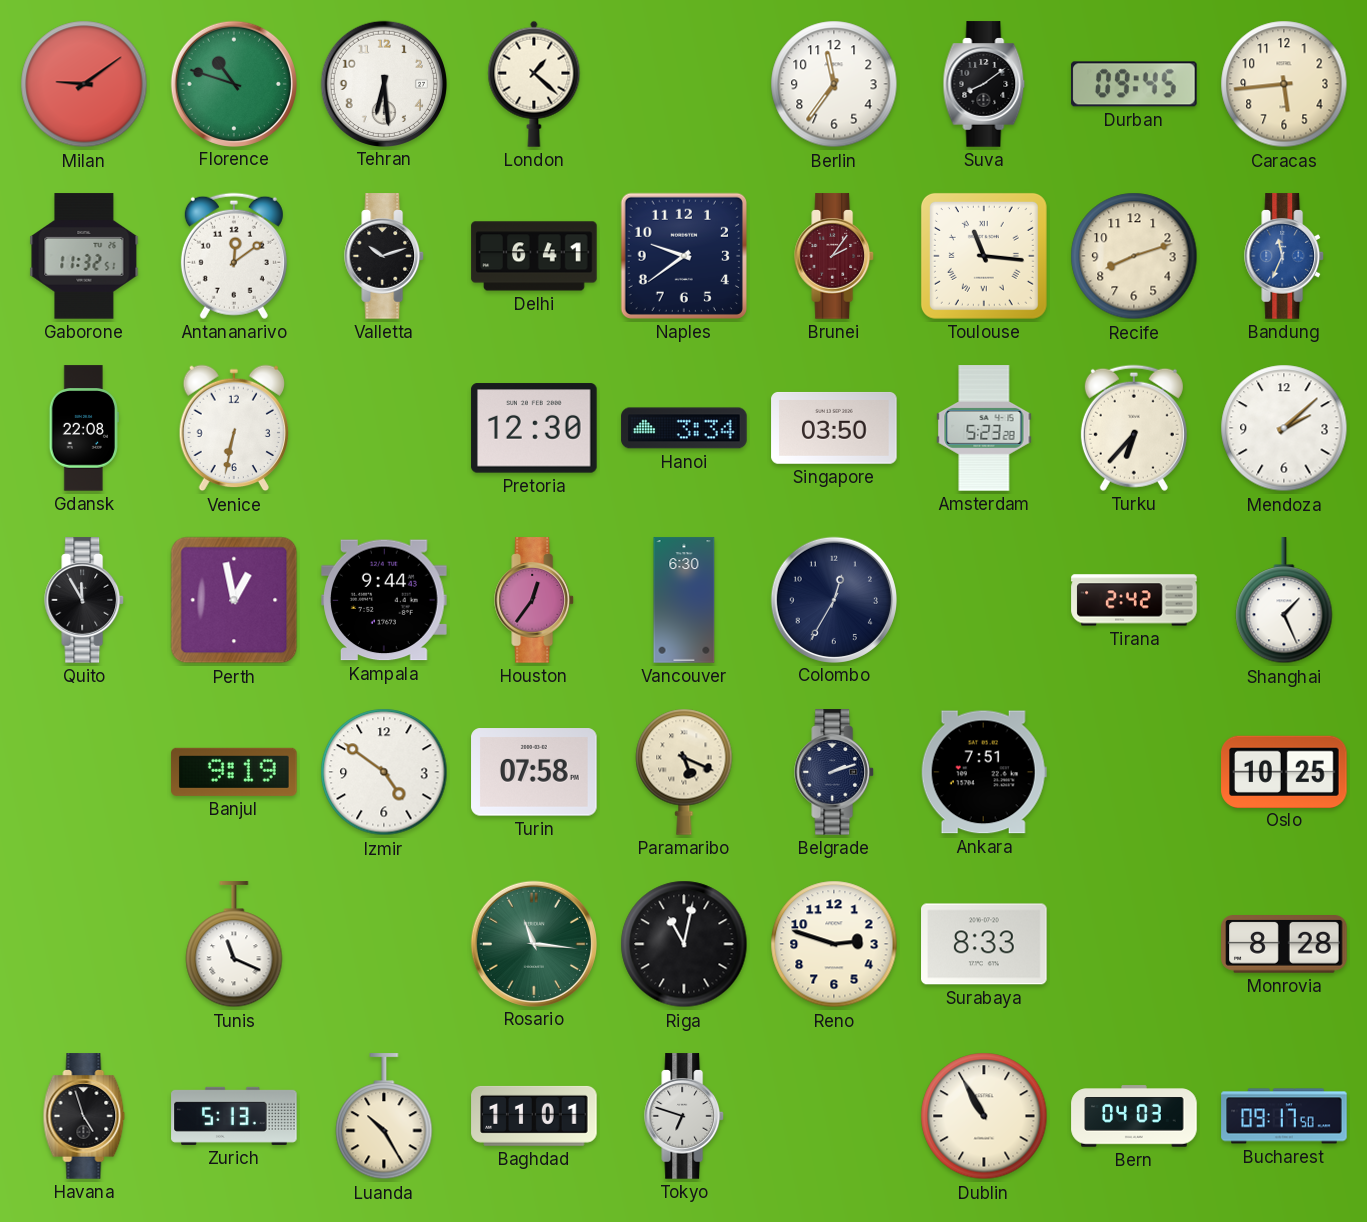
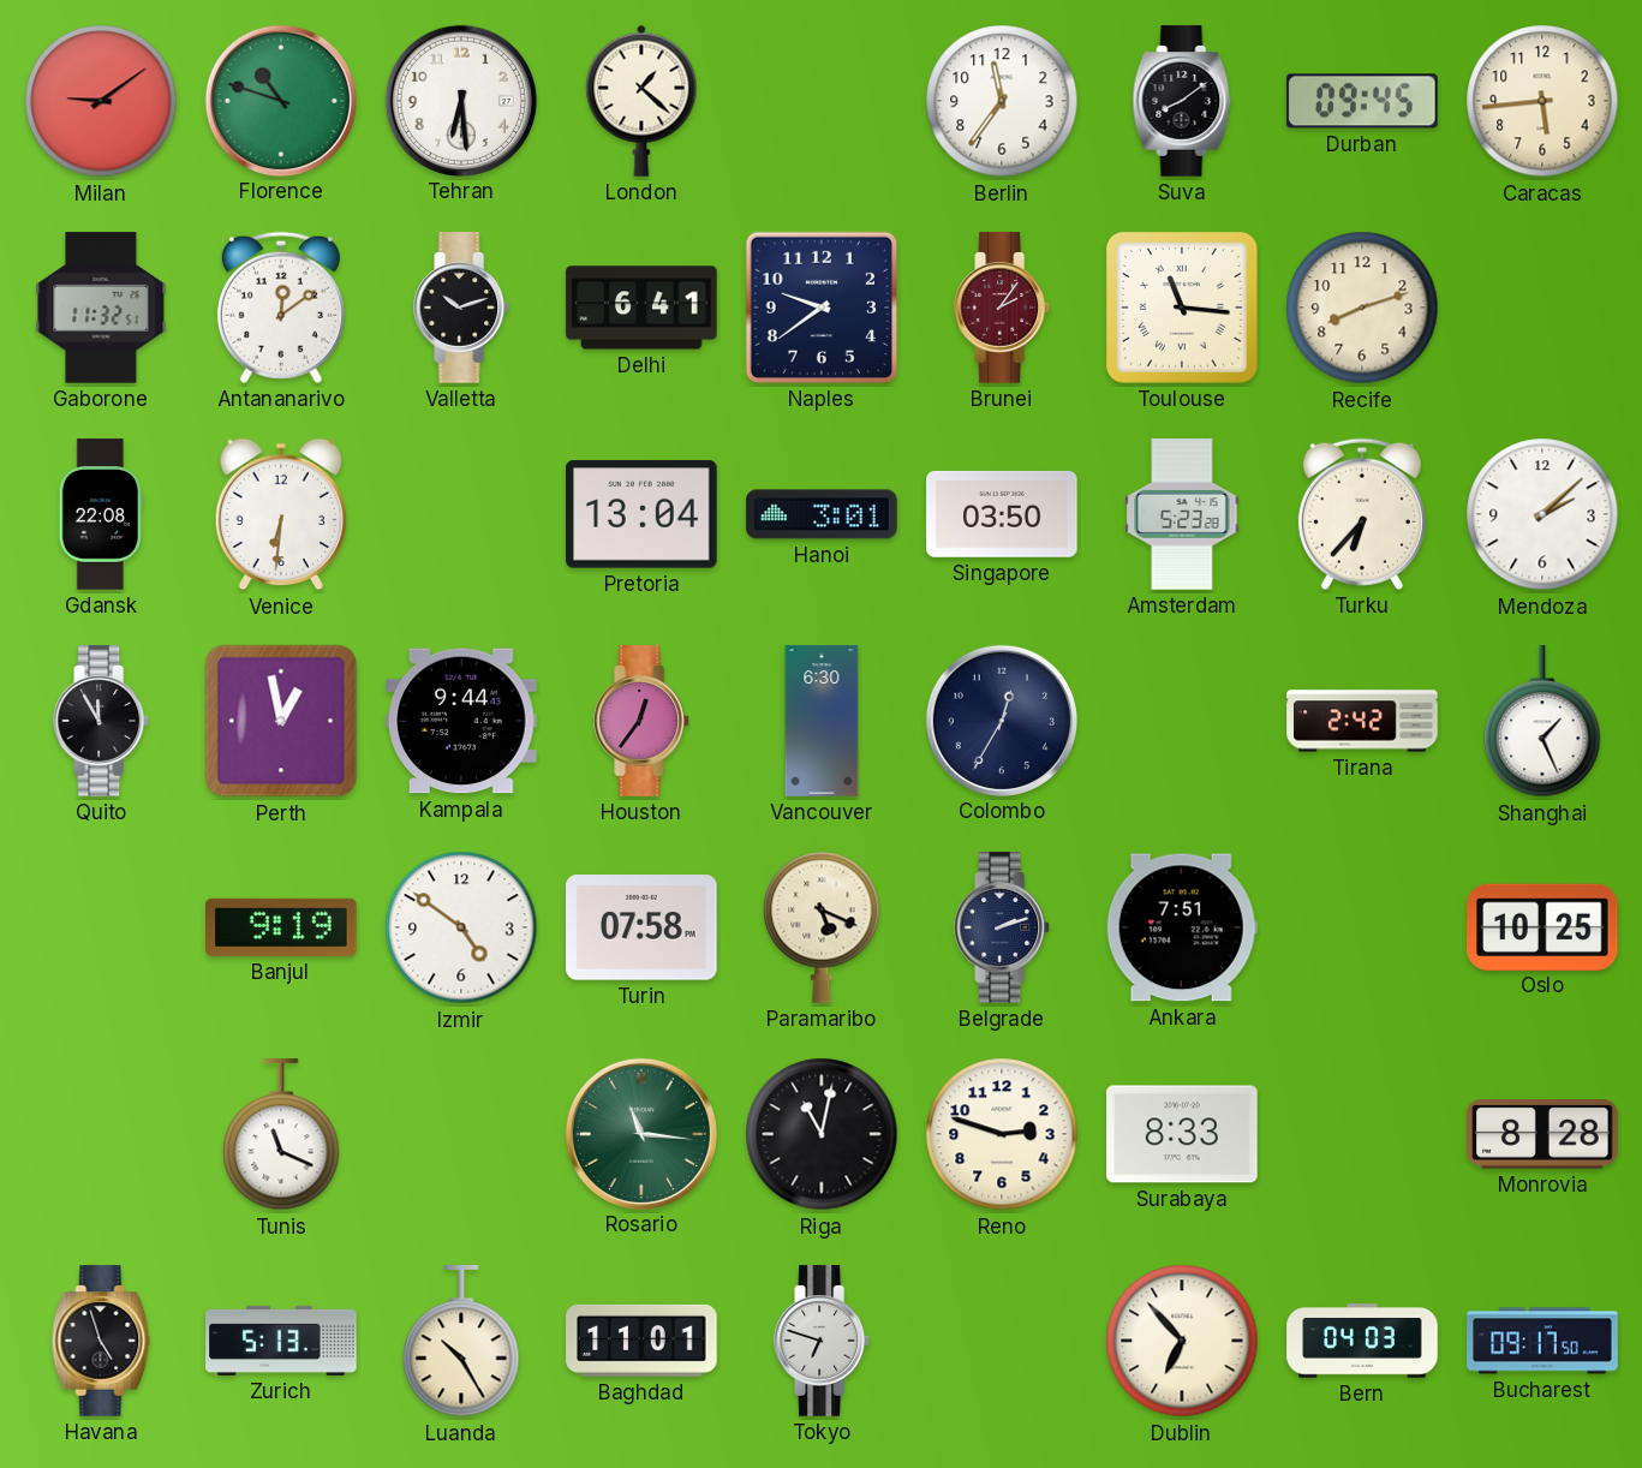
Bandung: 11:34 -> none
Venice: 6:32 -> 6:31
Pretoria: 12:30 -> 13:04
Hanoi: 3:34 -> 3:01
Dublin: 10:55 -> 6:53
